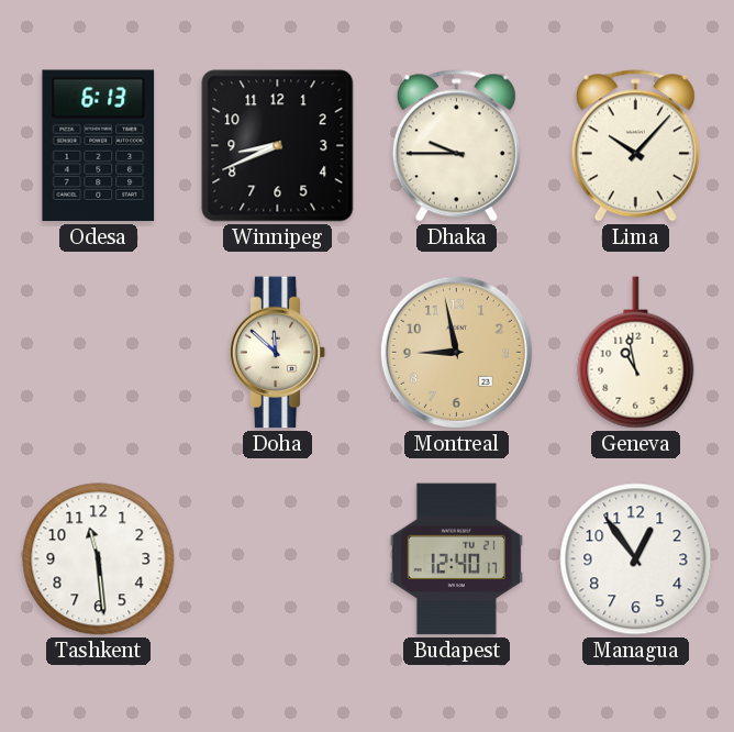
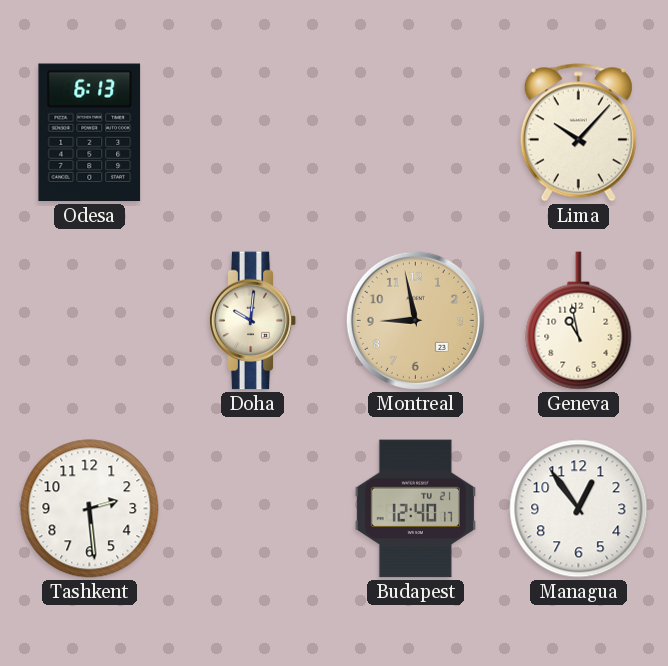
Winnipeg: 8:41 -> none
Dhaka: 9:45 -> none
Doha: 11:52 -> 10:01
Tashkent: 11:29 -> 2:29
